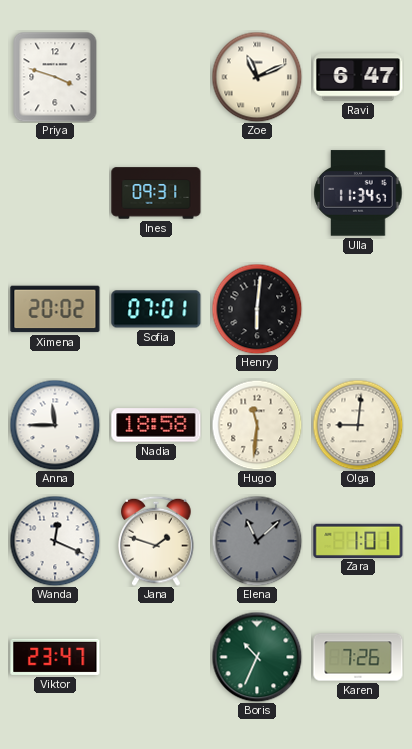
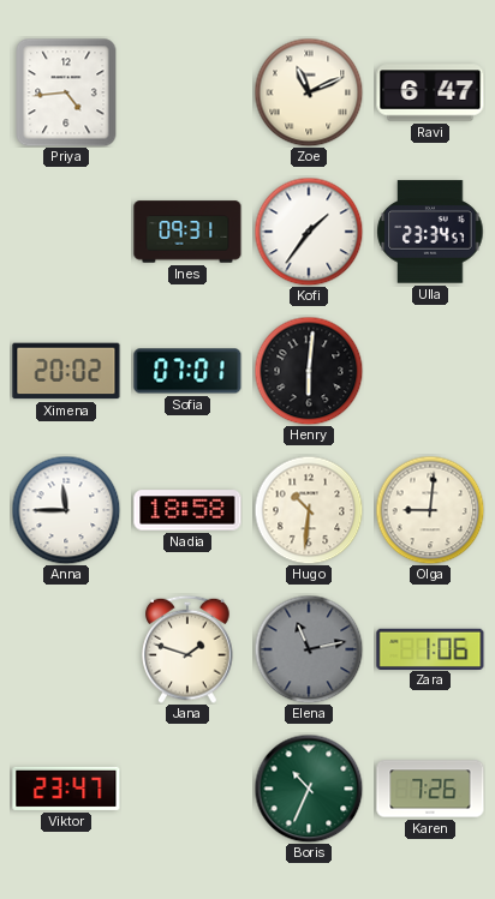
Priya: 3:48 -> 4:44
Kofi: none -> 1:36
Ulla: 11:34 -> 23:34
Hugo: 11:31 -> 10:31
Wanda: 12:19 -> none
Elena: 11:08 -> 11:13
Zara: 1:01 -> 1:06
